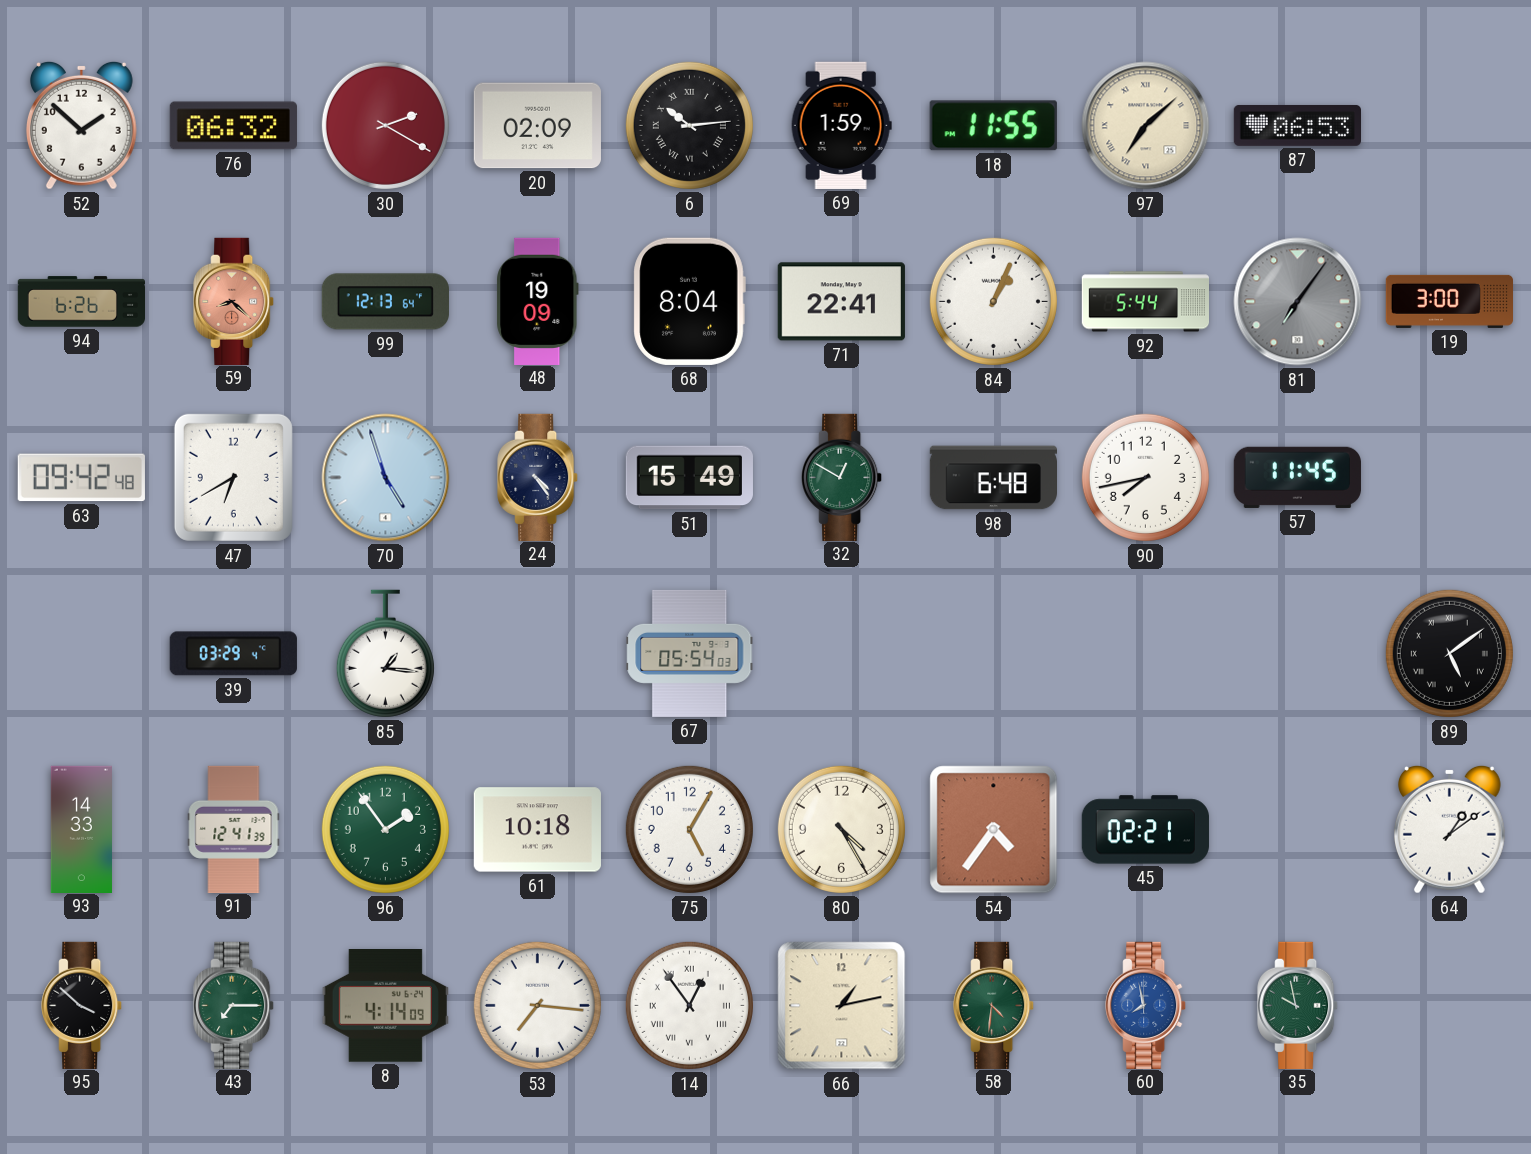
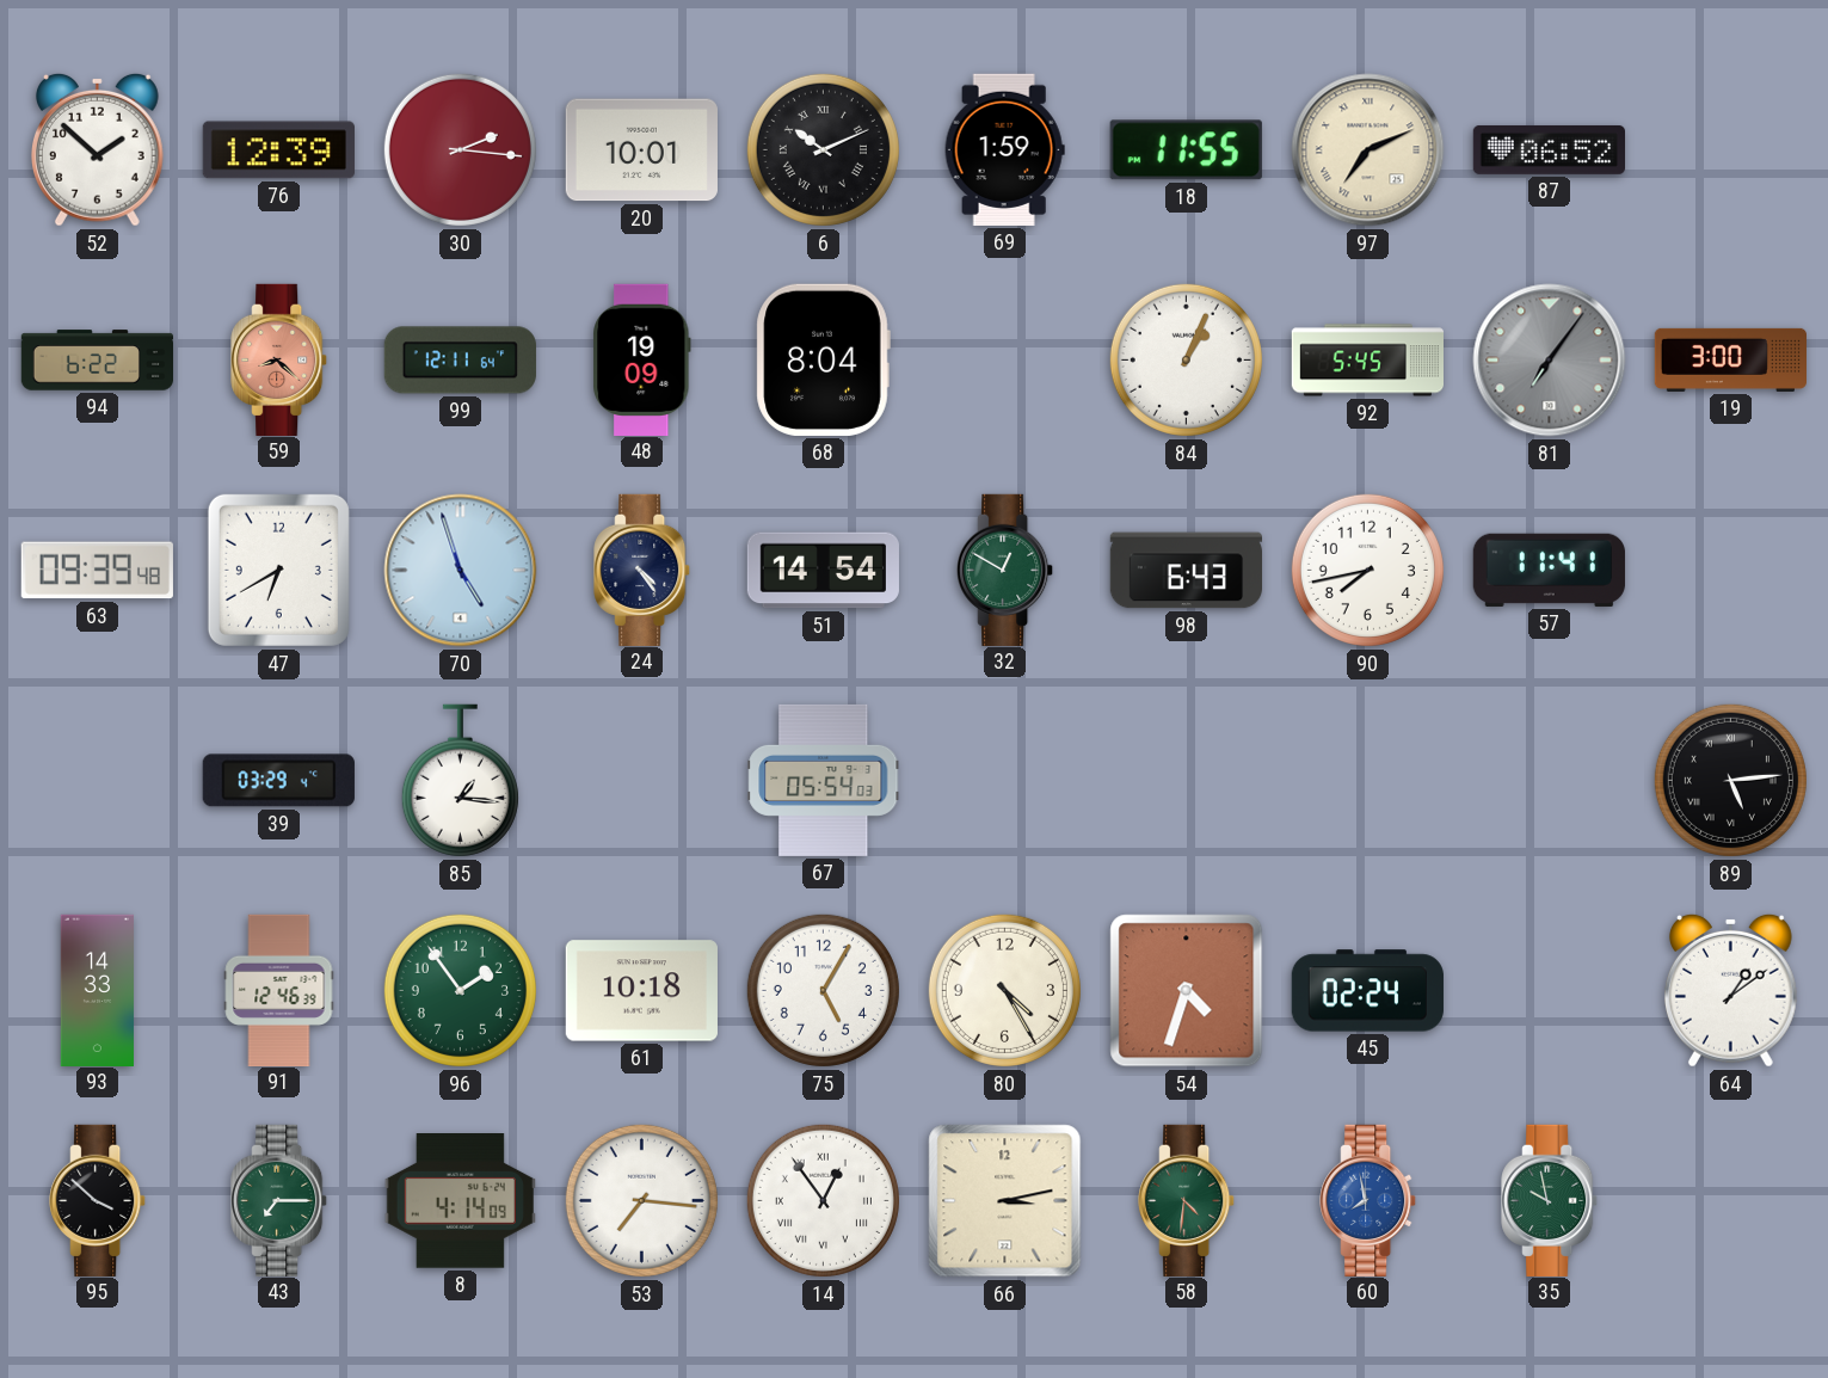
76: 06:32 -> 12:39
30: 2:20 -> 2:16
20: 02:09 -> 10:01
6: 10:14 -> 10:11
97: 7:08 -> 7:11
87: 06:53 -> 06:52
94: 6:26 -> 6:22
99: 12:13 -> 12:11
71: 22:41 -> none
92: 5:44 -> 5:45
63: 09:42 -> 09:39
51: 15:49 -> 14:54
98: 6:48 -> 6:43
57: 11:45 -> 11:41
89: 5:09 -> 5:14
91: 12:41 -> 12:46
54: 4:36 -> 4:33
45: 02:21 -> 02:24
66: 1:13 -> 3:13
